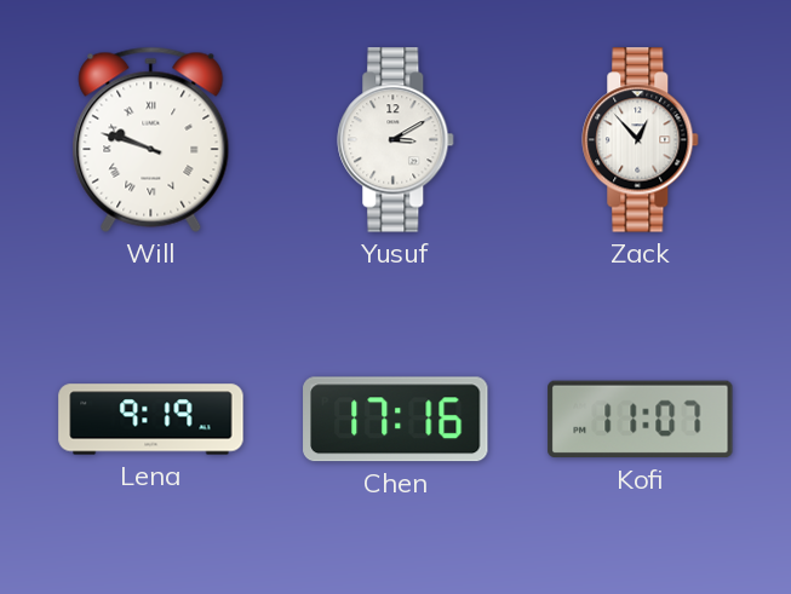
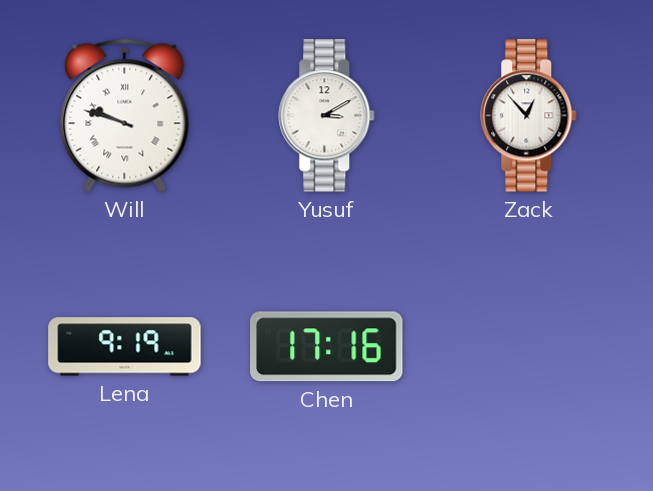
Kofi: 11:07 -> none
